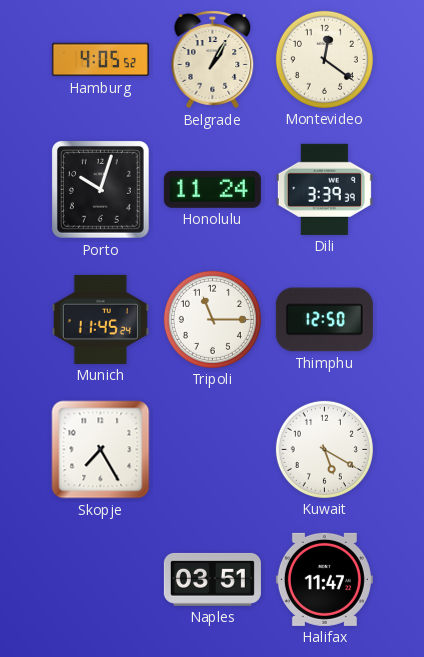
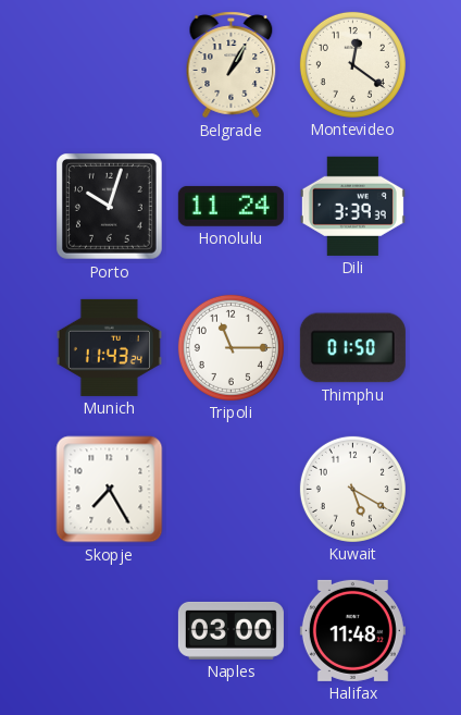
Hamburg: 4:05 -> none
Munich: 11:45 -> 11:43
Thimphu: 12:50 -> 01:50
Naples: 03:51 -> 03:00
Halifax: 11:47 -> 11:48
